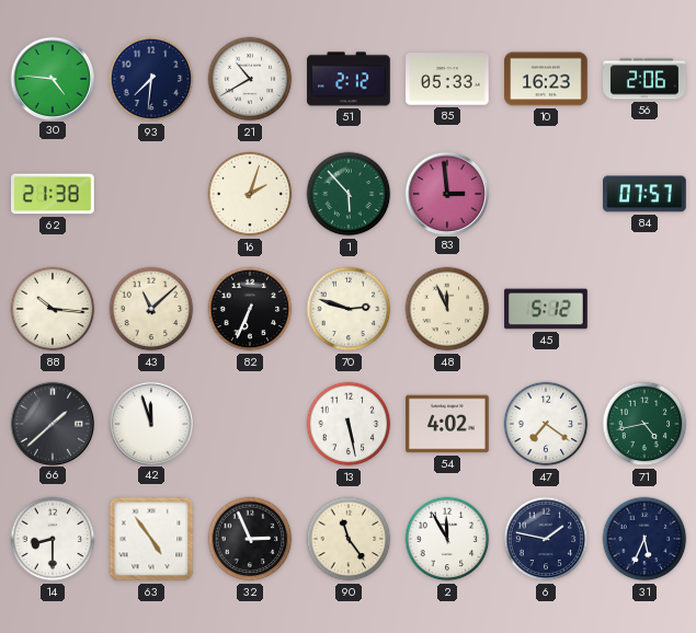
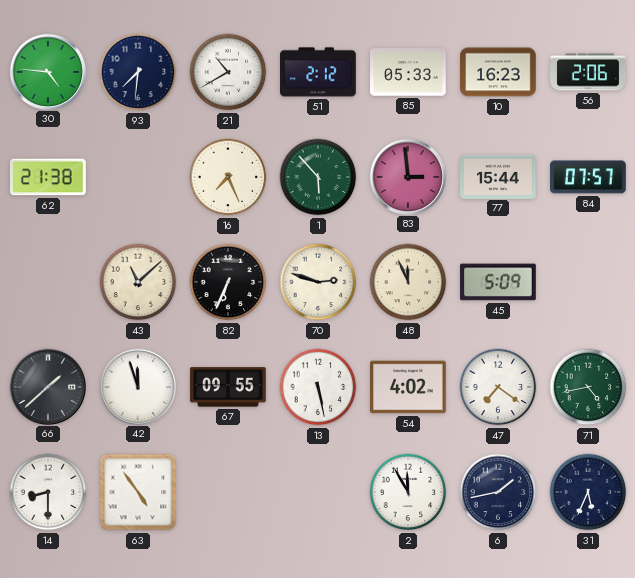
16: 2:03 -> 7:26
77: none -> 15:44
88: 10:16 -> none
45: 5:12 -> 5:09
67: none -> 09:55
32: 2:56 -> none
90: 11:24 -> none
6: 1:47 -> 1:43
